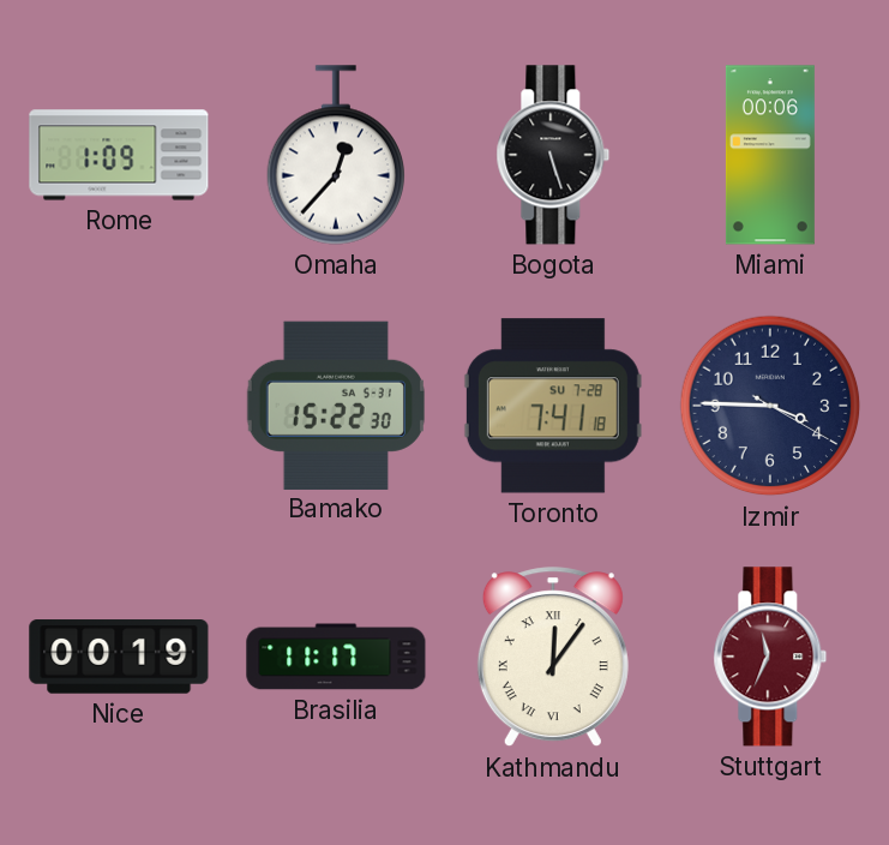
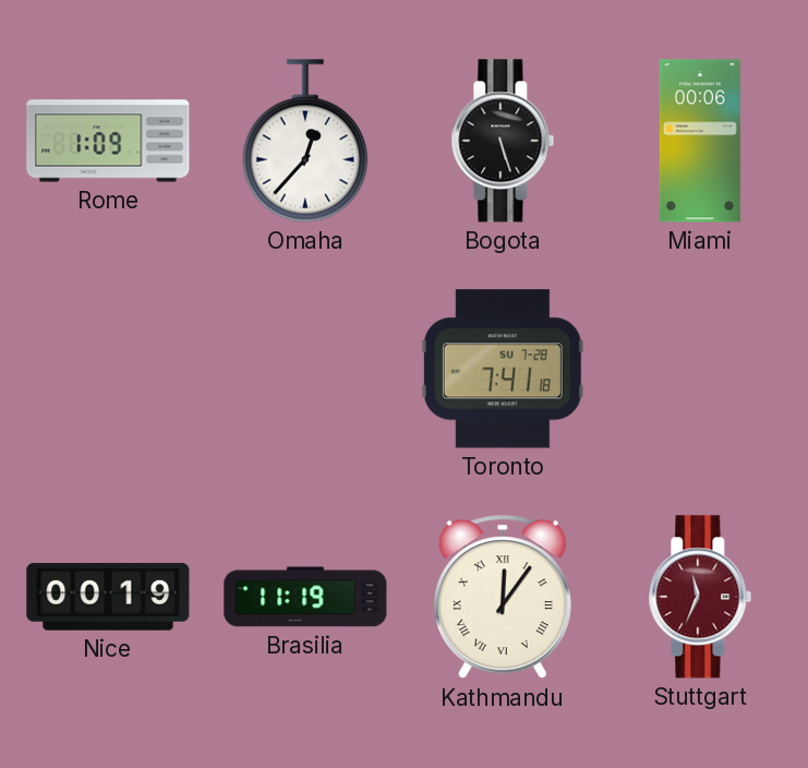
Bamako: 15:22 -> none
Izmir: 3:45 -> none
Brasilia: 11:17 -> 11:19
